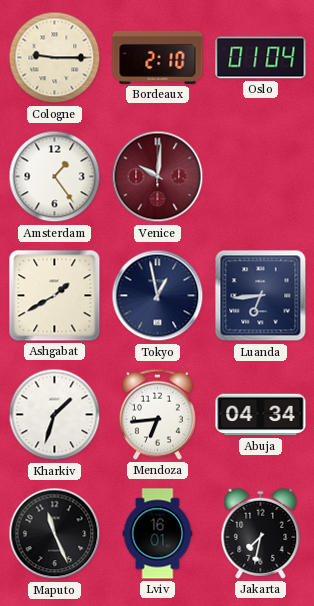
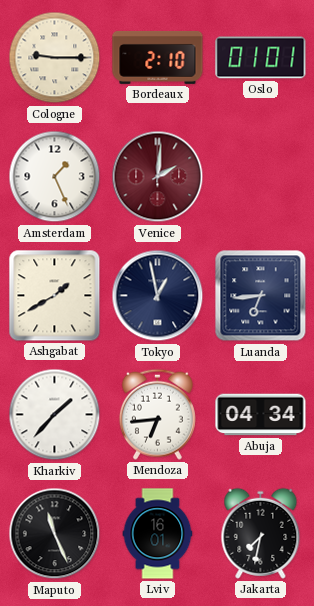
Oslo: 01:04 -> 01:01
Amsterdam: 1:24 -> 1:26
Venice: 10:01 -> 2:01
Kharkiv: 1:33 -> 1:37
